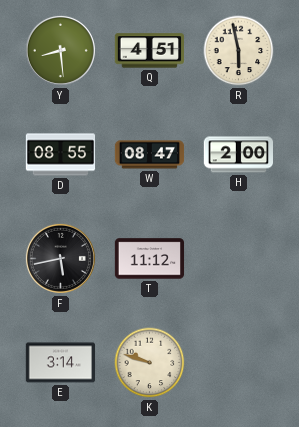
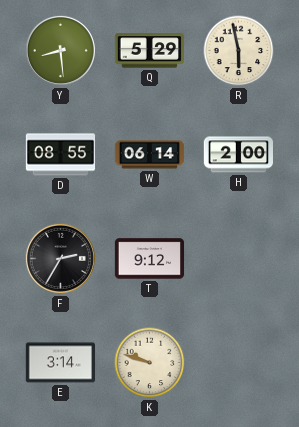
Q: 4:51 -> 5:29
W: 08:47 -> 06:14
F: 5:43 -> 2:35
T: 11:12 -> 9:12
